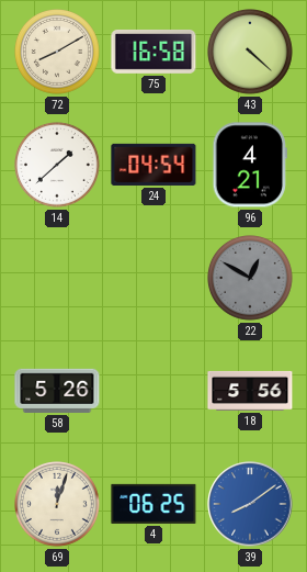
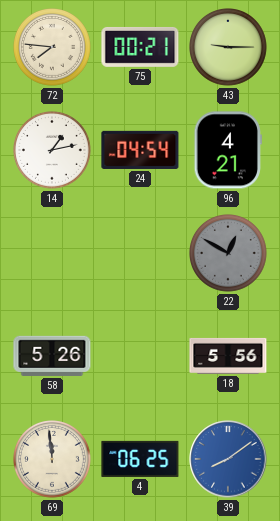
72: 8:10 -> 7:46
75: 16:58 -> 00:21
43: 4:22 -> 9:15
14: 1:38 -> 1:13
69: 12:03 -> 11:59
